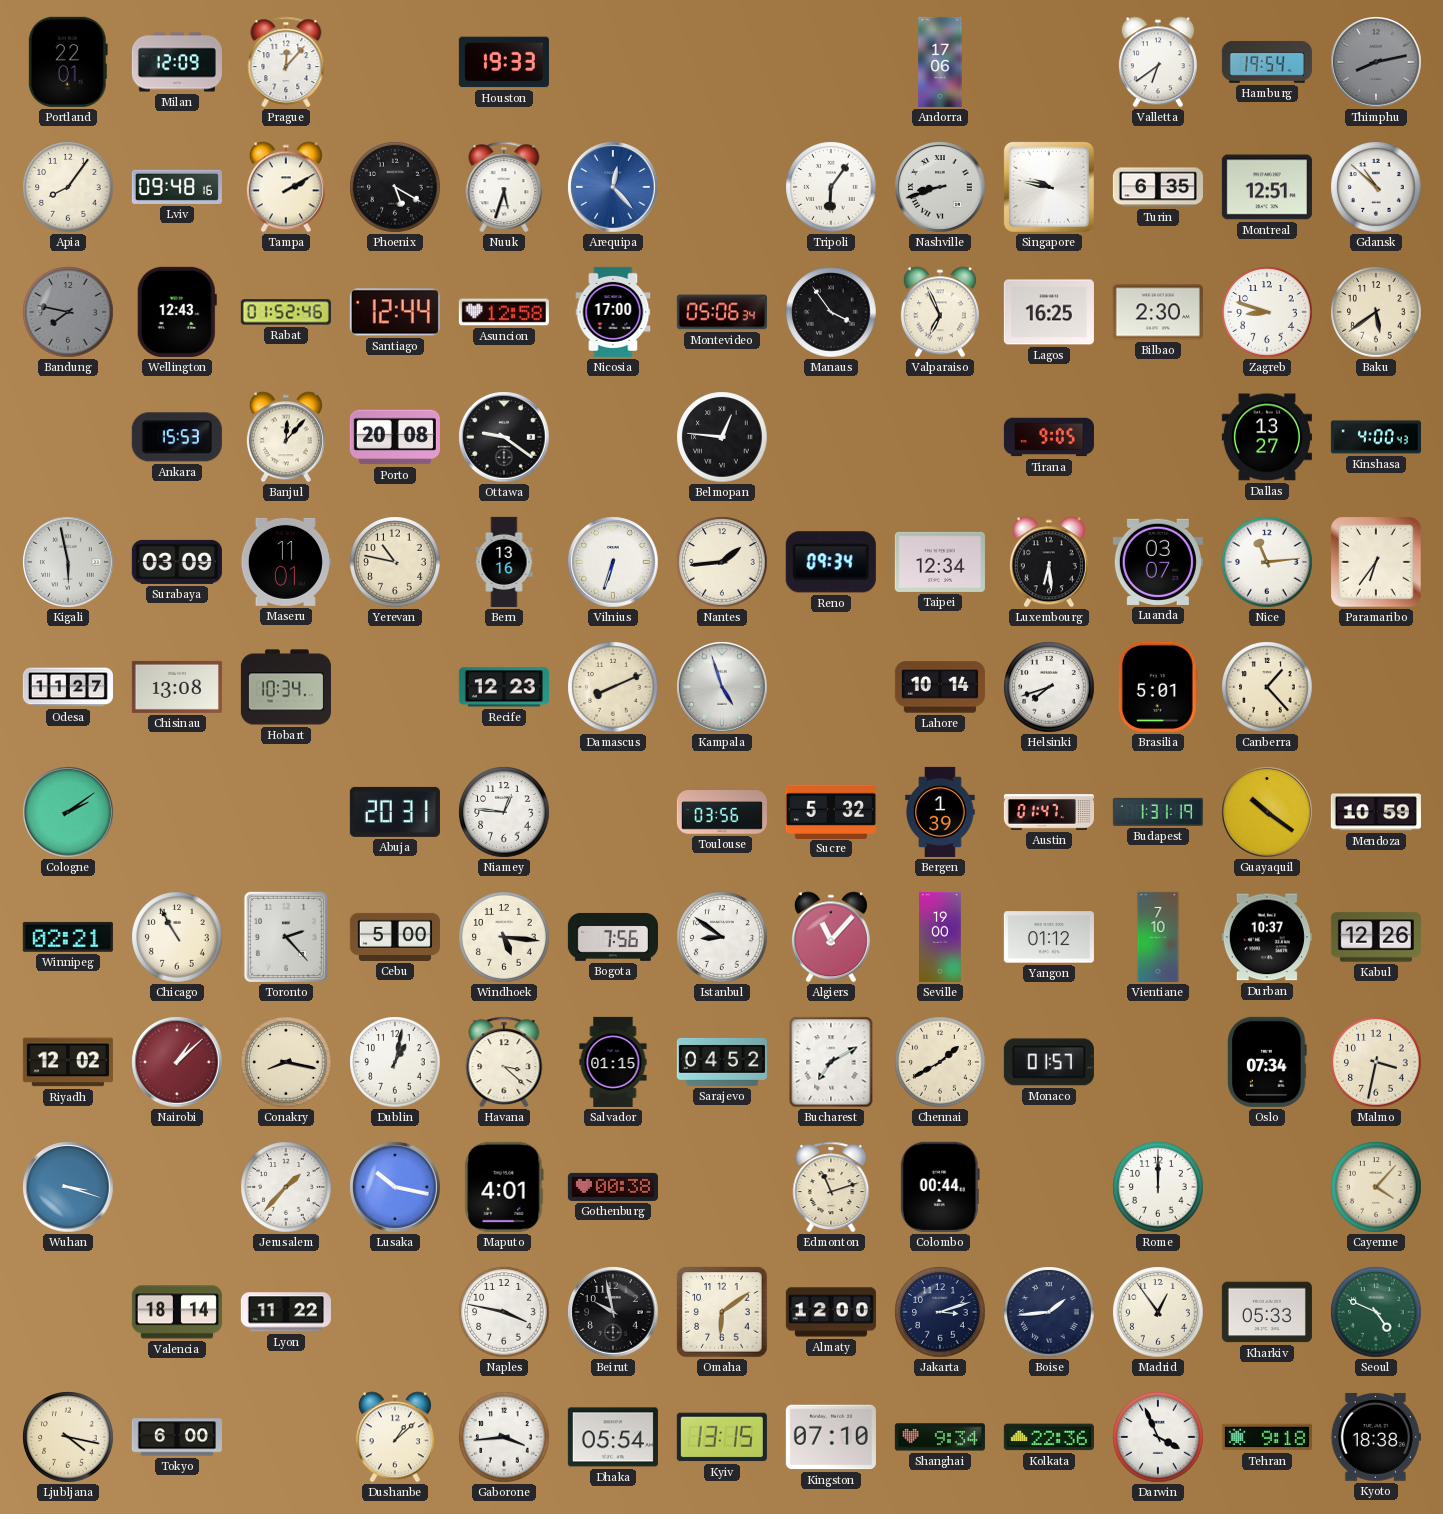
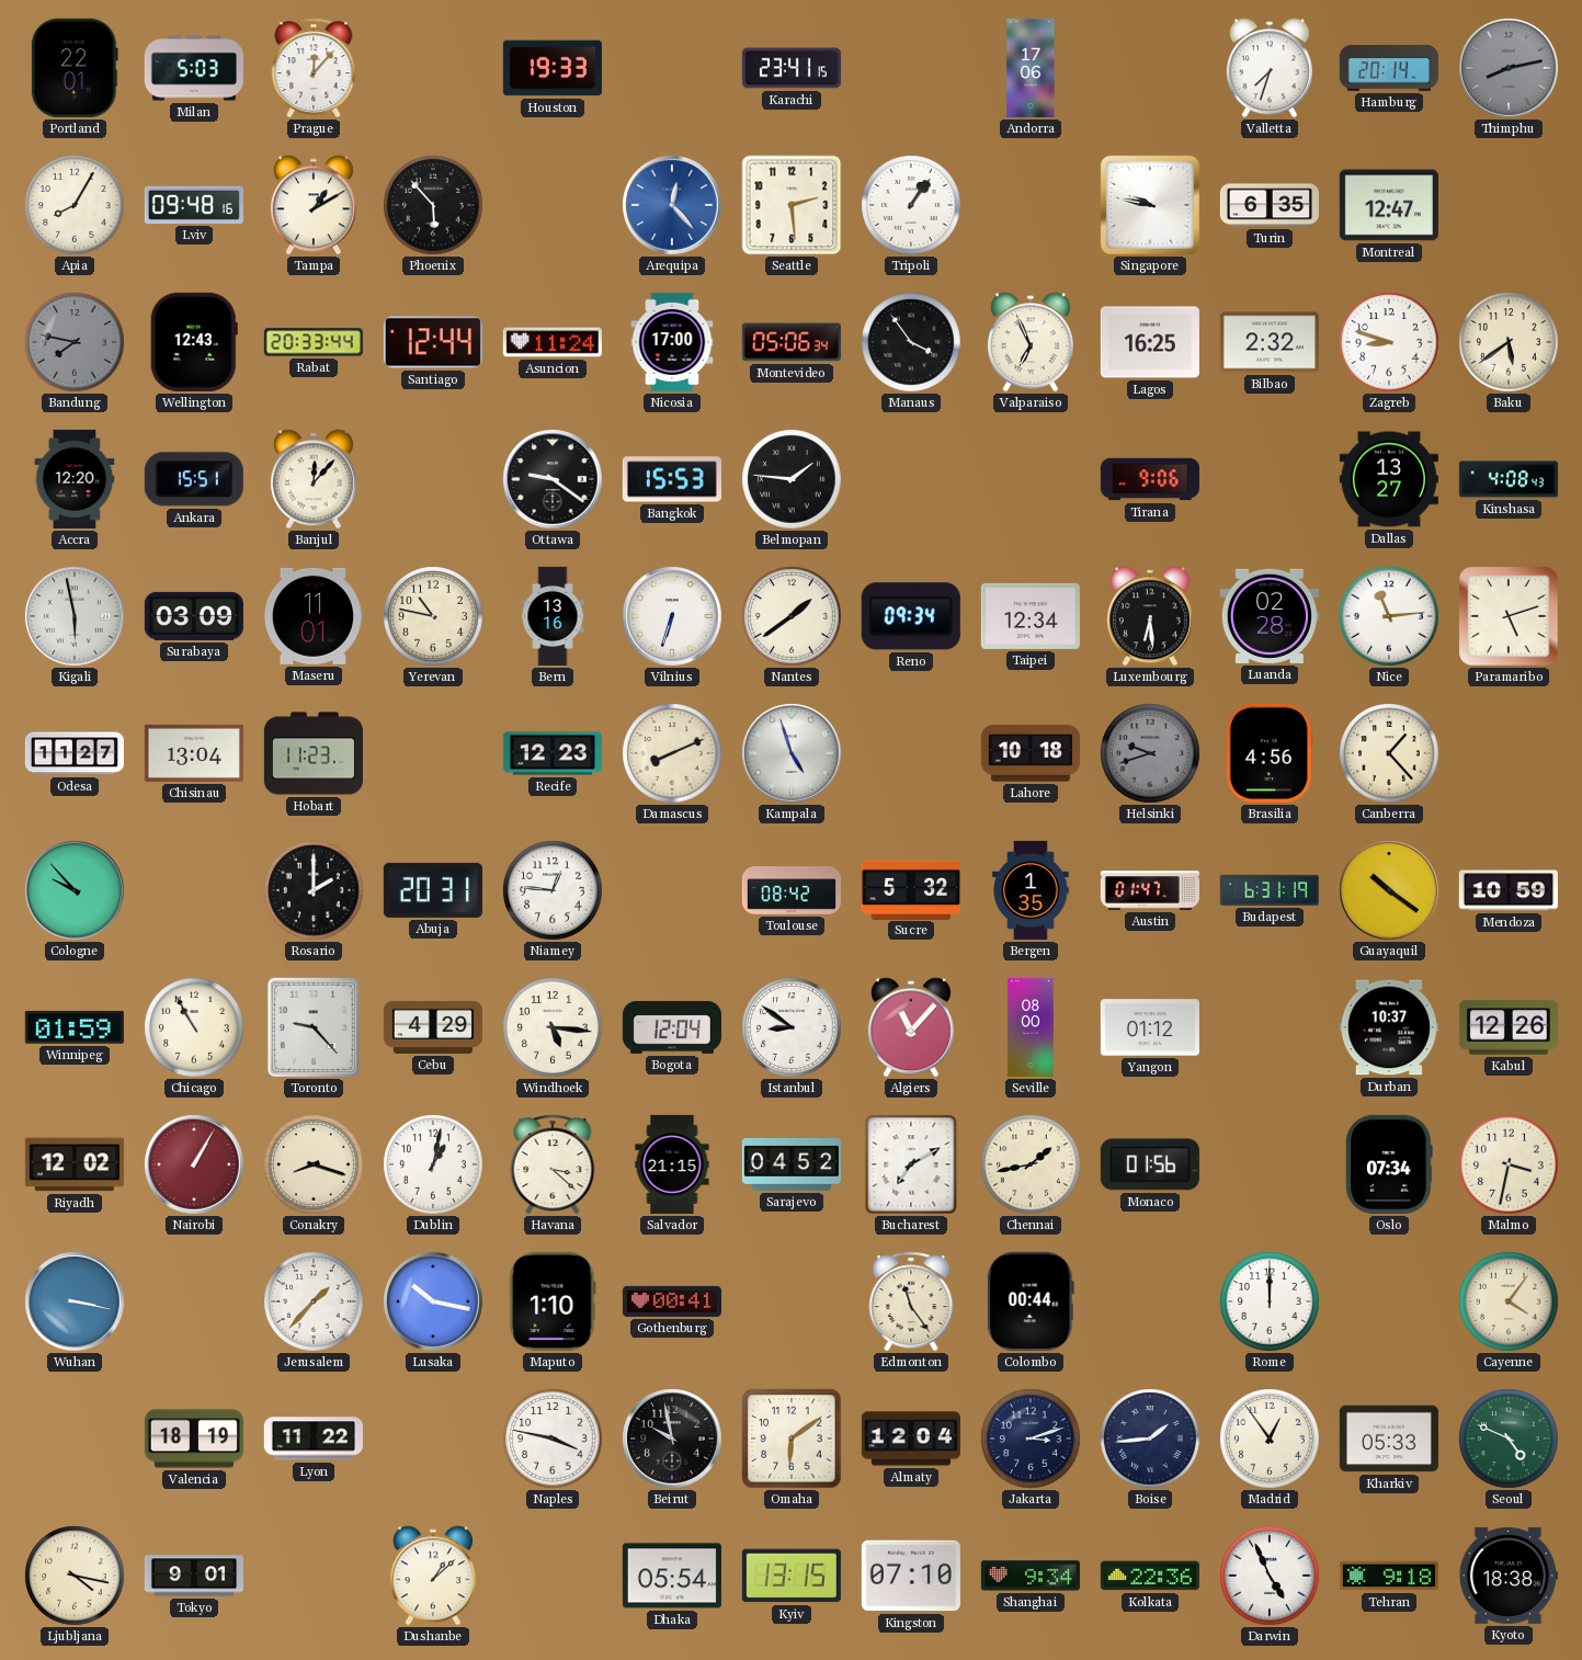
Milan: 12:09 -> 5:03
Karachi: none -> 23:41
Valletta: 6:39 -> 7:33
Hamburg: 19:54 -> 20:14
Apia: 8:06 -> 8:05
Tampa: 2:10 -> 1:10
Phoenix: 5:20 -> 5:53
Nuuk: 5:33 -> none
Seattle: none -> 2:29
Tripoli: 6:06 -> 1:06
Nashville: 8:42 -> none
Montreal: 12:51 -> 12:47
Gdansk: 10:52 -> none
Rabat: 01:52 -> 20:33
Asuncion: 12:58 -> 11:24
Bilbao: 2:30 -> 2:32
Accra: none -> 12:20
Ankara: 15:53 -> 15:51
Porto: 20:08 -> none
Bangkok: none -> 15:53
Belmopan: 12:46 -> 1:46
Tirana: 9:05 -> 9:06
Kinshasa: 4:00 -> 4:08
Nantes: 1:44 -> 1:39
Luanda: 03:07 -> 02:28
Paramaribo: 6:36 -> 5:12
Chisinau: 13:08 -> 13:04
Hobart: 10:34 -> 11:23
Lahore: 10:14 -> 10:18
Helsinki: 7:42 -> 9:42
Helsinki dial: white -> grey
Brasilia: 5:01 -> 4:56
Cologne: 2:09 -> 9:53
Rosario: none -> 2:00
Toulouse: 03:56 -> 08:42
Bergen: 1:39 -> 1:35
Budapest: 1:31 -> 6:31
Winnipeg: 02:21 -> 01:59
Toronto: 2:23 -> 9:23
Cebu: 5:00 -> 4:29
Bogota: 7:56 -> 12:04
Seville: 19:00 -> 08:00
Vientiane: 7:10 -> none
Nairobi: 1:08 -> 1:05
Conakry: 8:17 -> 8:18
Salvador: 01:15 -> 21:15
Chennai: 1:40 -> 1:43
Monaco: 01:57 -> 01:56
Wuhan: 3:18 -> 3:17
Maputo: 4:01 -> 1:10
Gothenburg: 00:38 -> 00:41
Edmonton: 11:12 -> 11:24
Cayenne: 4:07 -> 4:06
Valencia: 18:14 -> 18:19
Almaty: 12:00 -> 12:04
Tokyo: 6:00 -> 9:01
Gaborone: 3:44 -> none
Darwin: 3:56 -> 4:56
